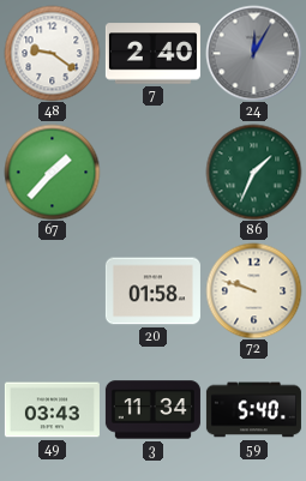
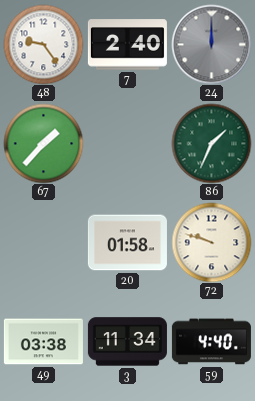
48: 9:21 -> 9:24
24: 12:05 -> 12:00
49: 03:43 -> 03:38
59: 5:40 -> 4:40
